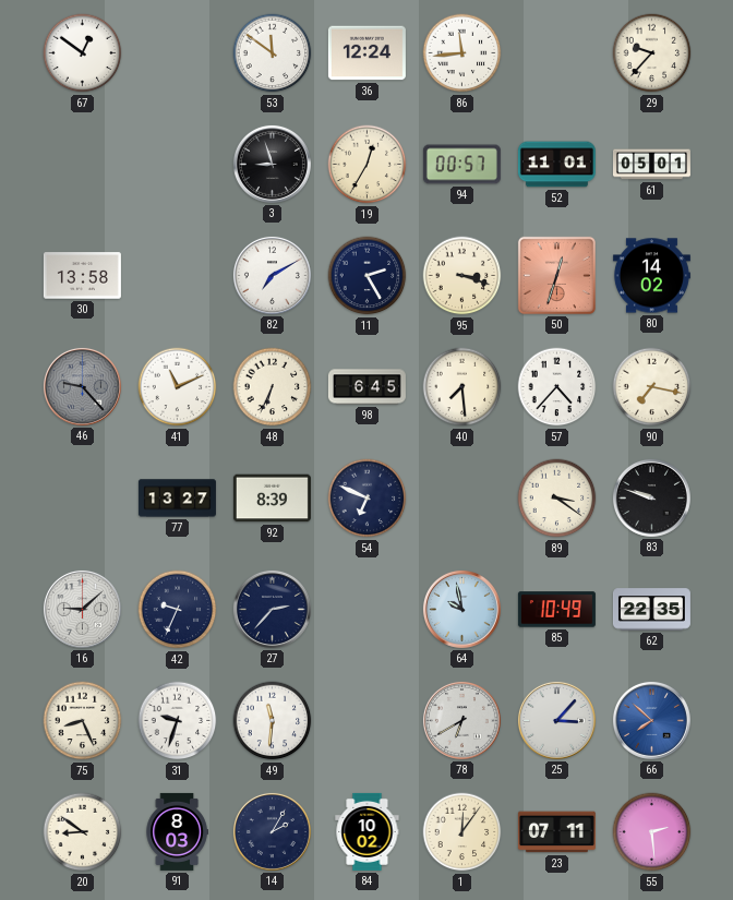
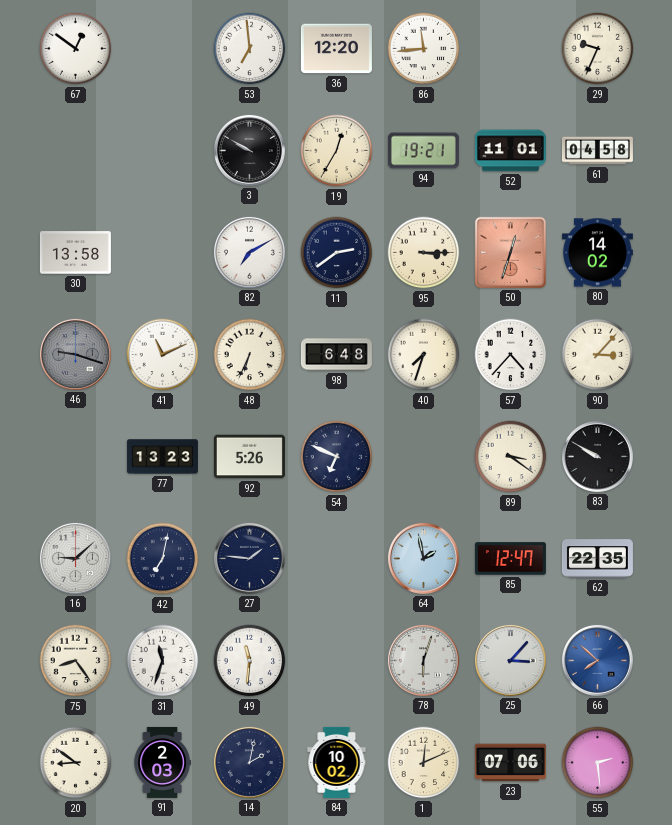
53: 11:51 -> 6:59
36: 12:24 -> 12:20
29: 9:37 -> 9:34
3: 8:57 -> 9:50
94: 00:57 -> 19:21
61: 05:01 -> 04:58
11: 2:25 -> 2:39
95: 3:18 -> 3:15
46: 9:23 -> 9:18
98: 6:45 -> 6:48
40: 7:29 -> 7:33
90: 7:17 -> 3:07
77: 13:27 -> 13:23
92: 8:39 -> 5:26
83: 9:48 -> 9:50
42: 9:34 -> 7:02
27: 2:37 -> 1:46
64: 9:58 -> 1:58
85: 10:49 -> 12:47
75: 8:26 -> 8:24
31: 9:33 -> 11:33
78: 6:40 -> 6:03
91: 8:03 -> 2:03
14: 2:05 -> 2:02
1: 12:06 -> 12:11
23: 07:11 -> 07:06
